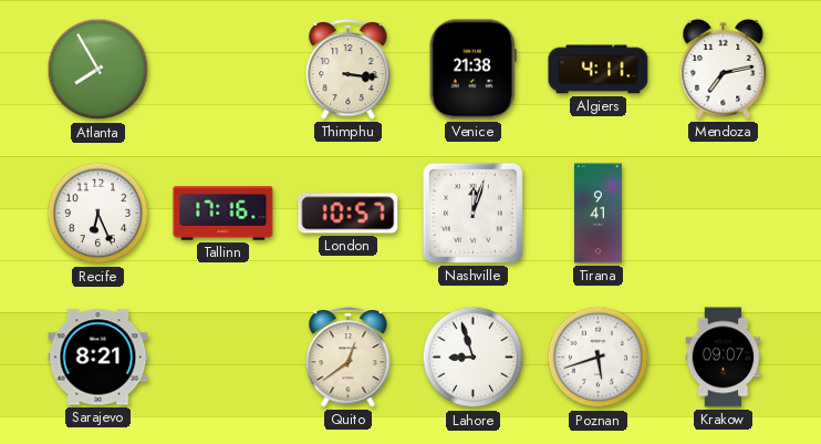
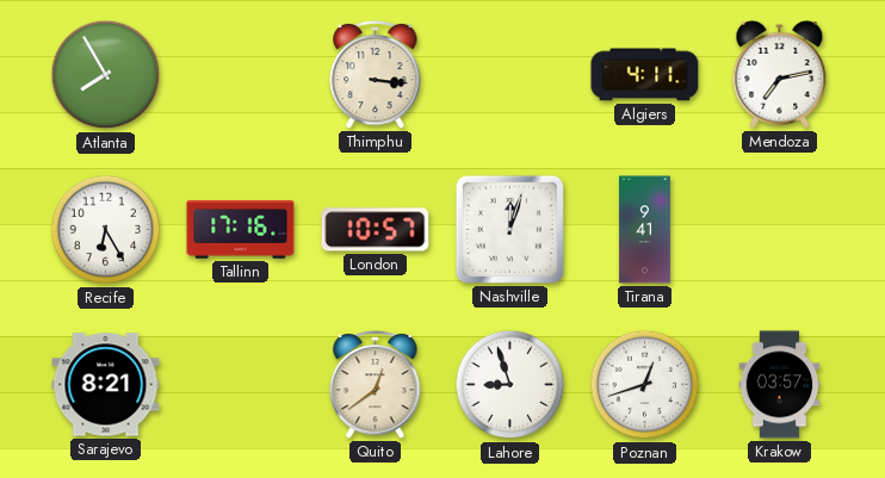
Venice: 21:38 -> none
Recife: 6:26 -> 6:25
Poznan: 5:42 -> 12:42
Krakow: 09:07 -> 03:57
